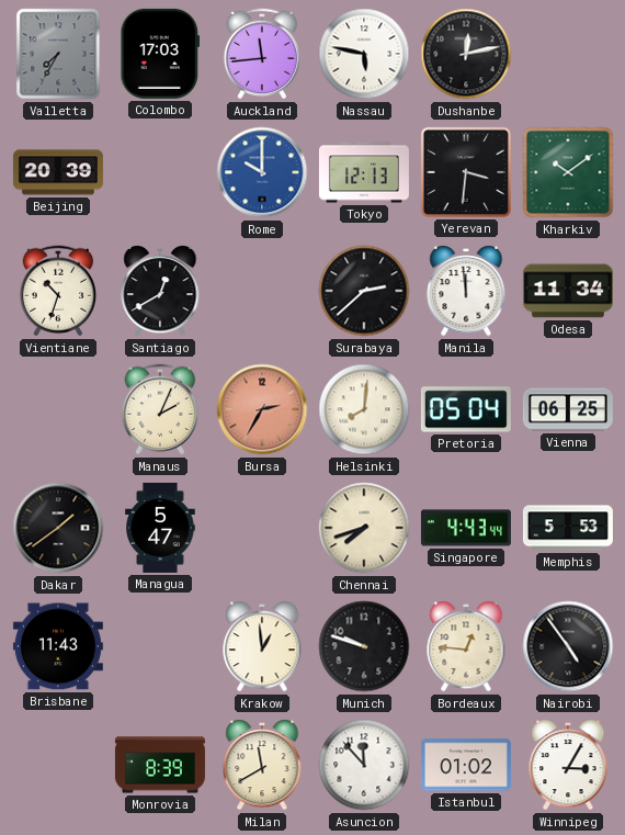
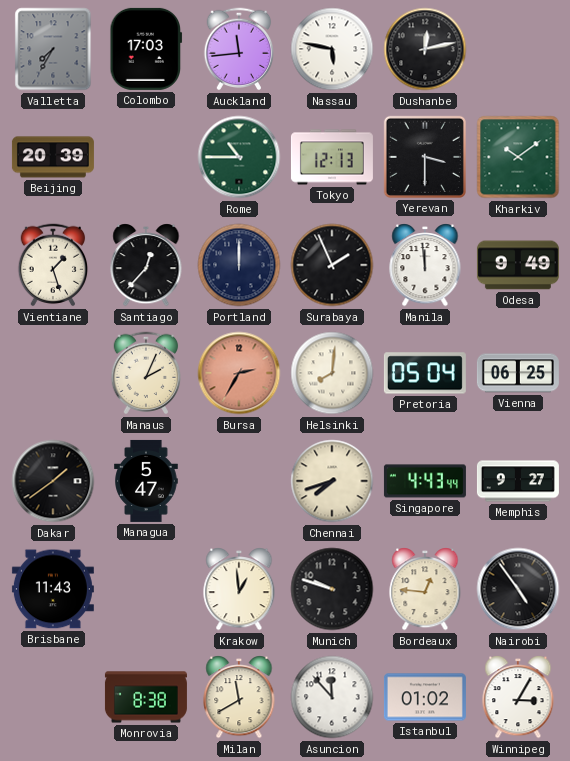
Rome: 10:00 -> 10:45
Rome dial: blue -> green
Yerevan: 3:31 -> 3:30
Vientiane: 10:33 -> 1:27
Santiago: 12:40 -> 12:37
Portland: none -> 12:00
Surabaya: 2:38 -> 1:56
Odesa: 11:34 -> 9:49
Memphis: 5:53 -> 9:27
Monrovia: 8:39 -> 8:38
